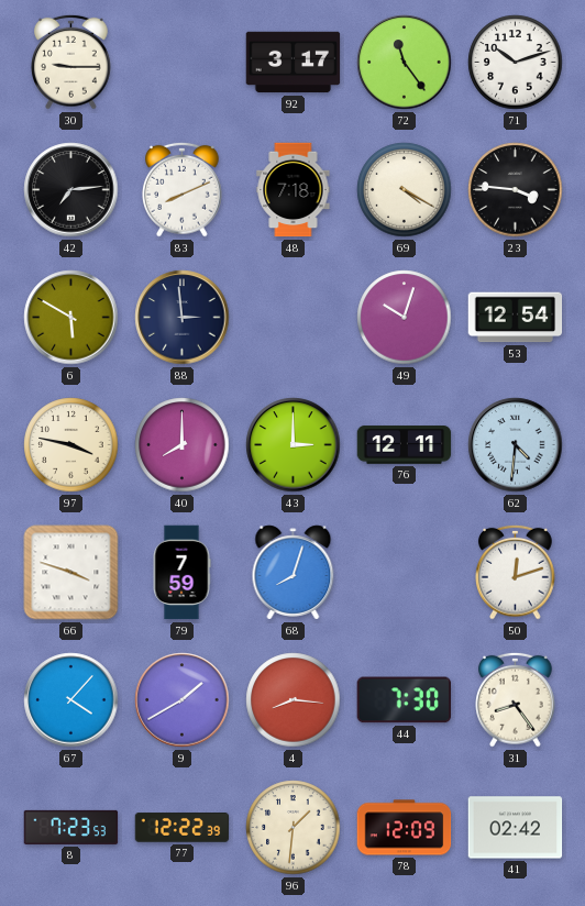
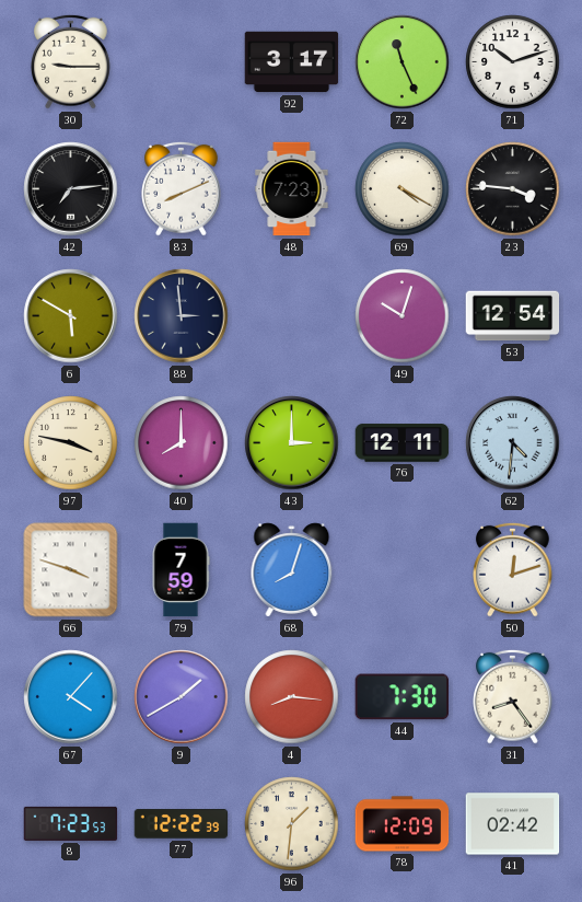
72: 11:24 -> 11:26
48: 7:18 -> 7:23
